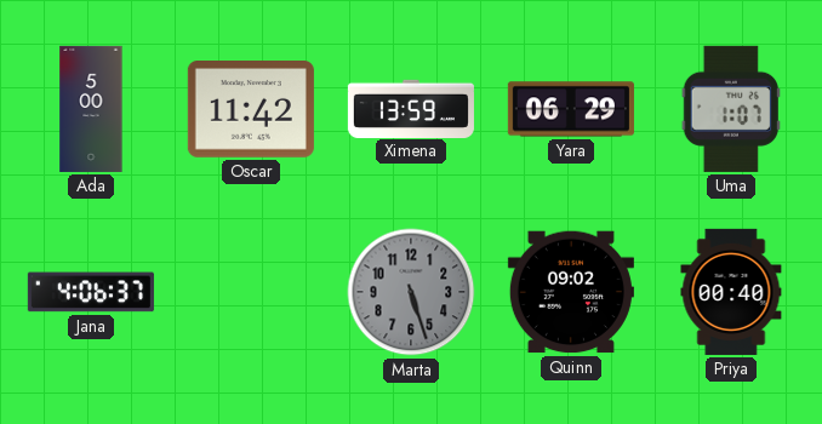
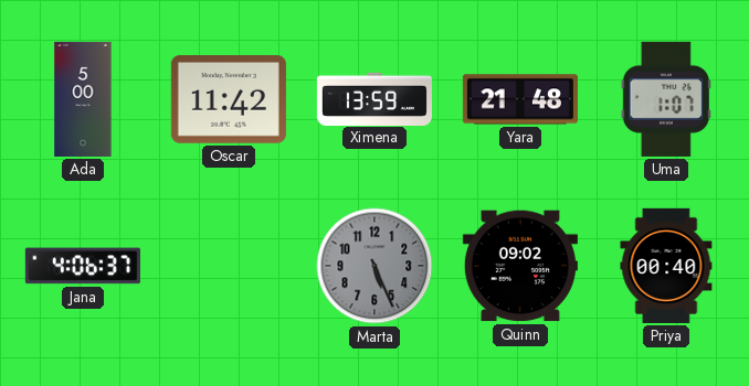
Yara: 06:29 -> 21:48
Marta: 5:27 -> 5:26
